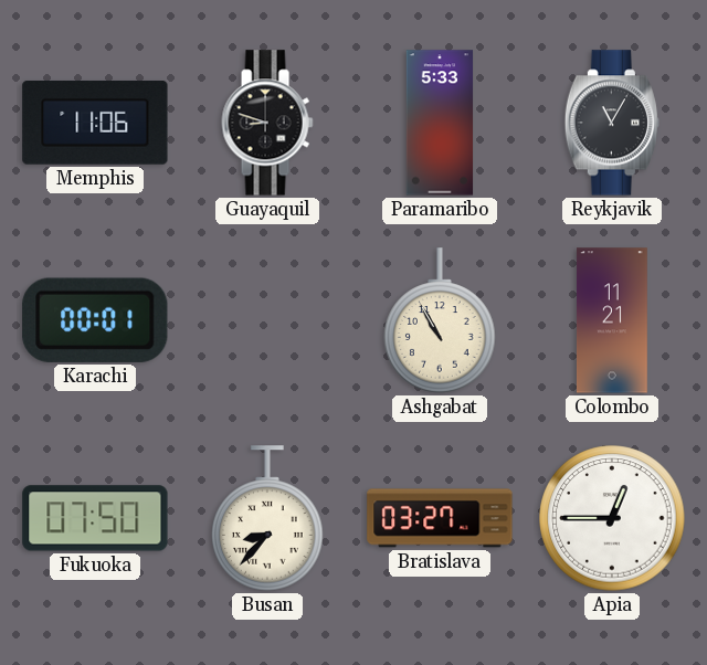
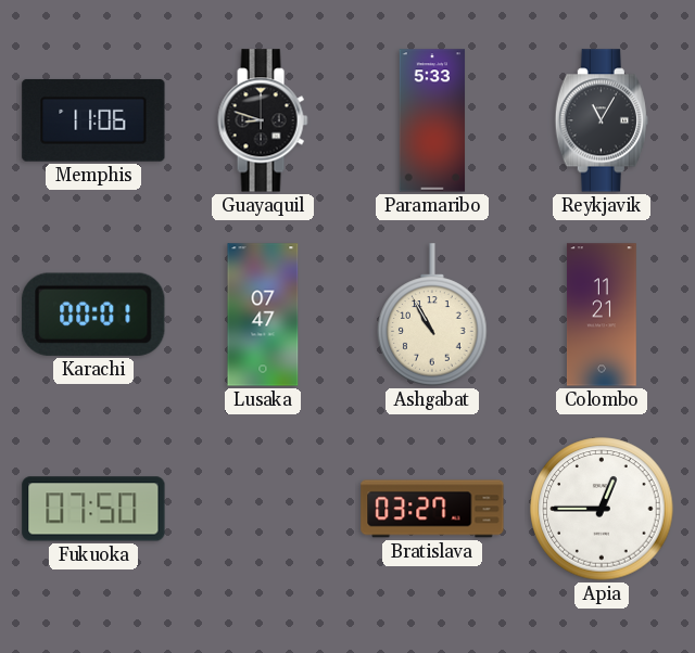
Lusaka: none -> 07:47
Busan: 8:37 -> none
